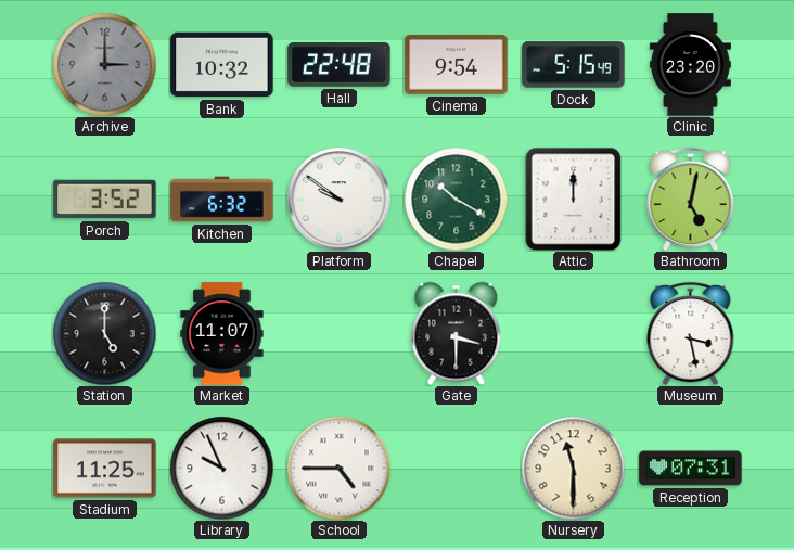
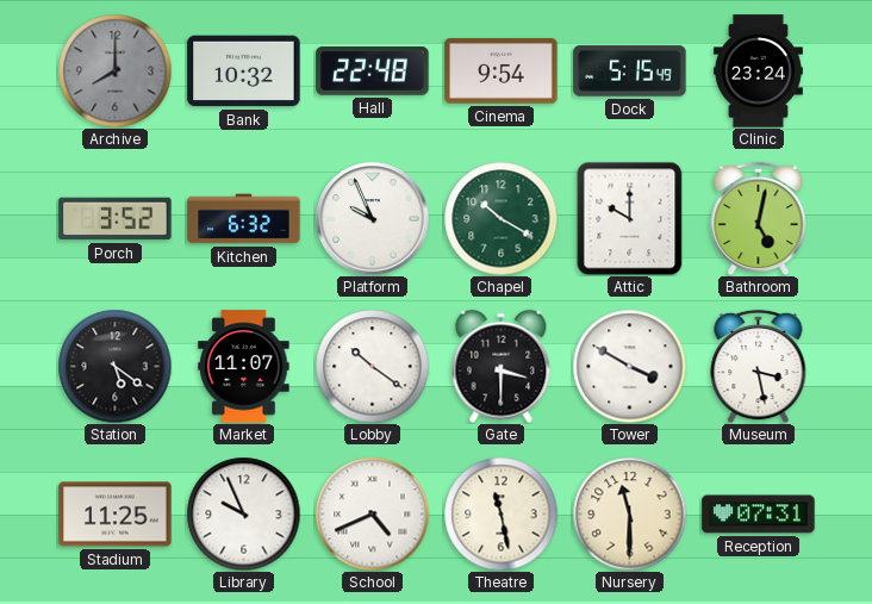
Archive: 3:00 -> 8:00
Clinic: 23:20 -> 23:24
Platform: 9:51 -> 9:56
Attic: 12:00 -> 10:00
Station: 5:00 -> 5:21
Lobby: none -> 10:21
Tower: none -> 3:50
School: 4:45 -> 4:41
Theatre: none -> 11:28
